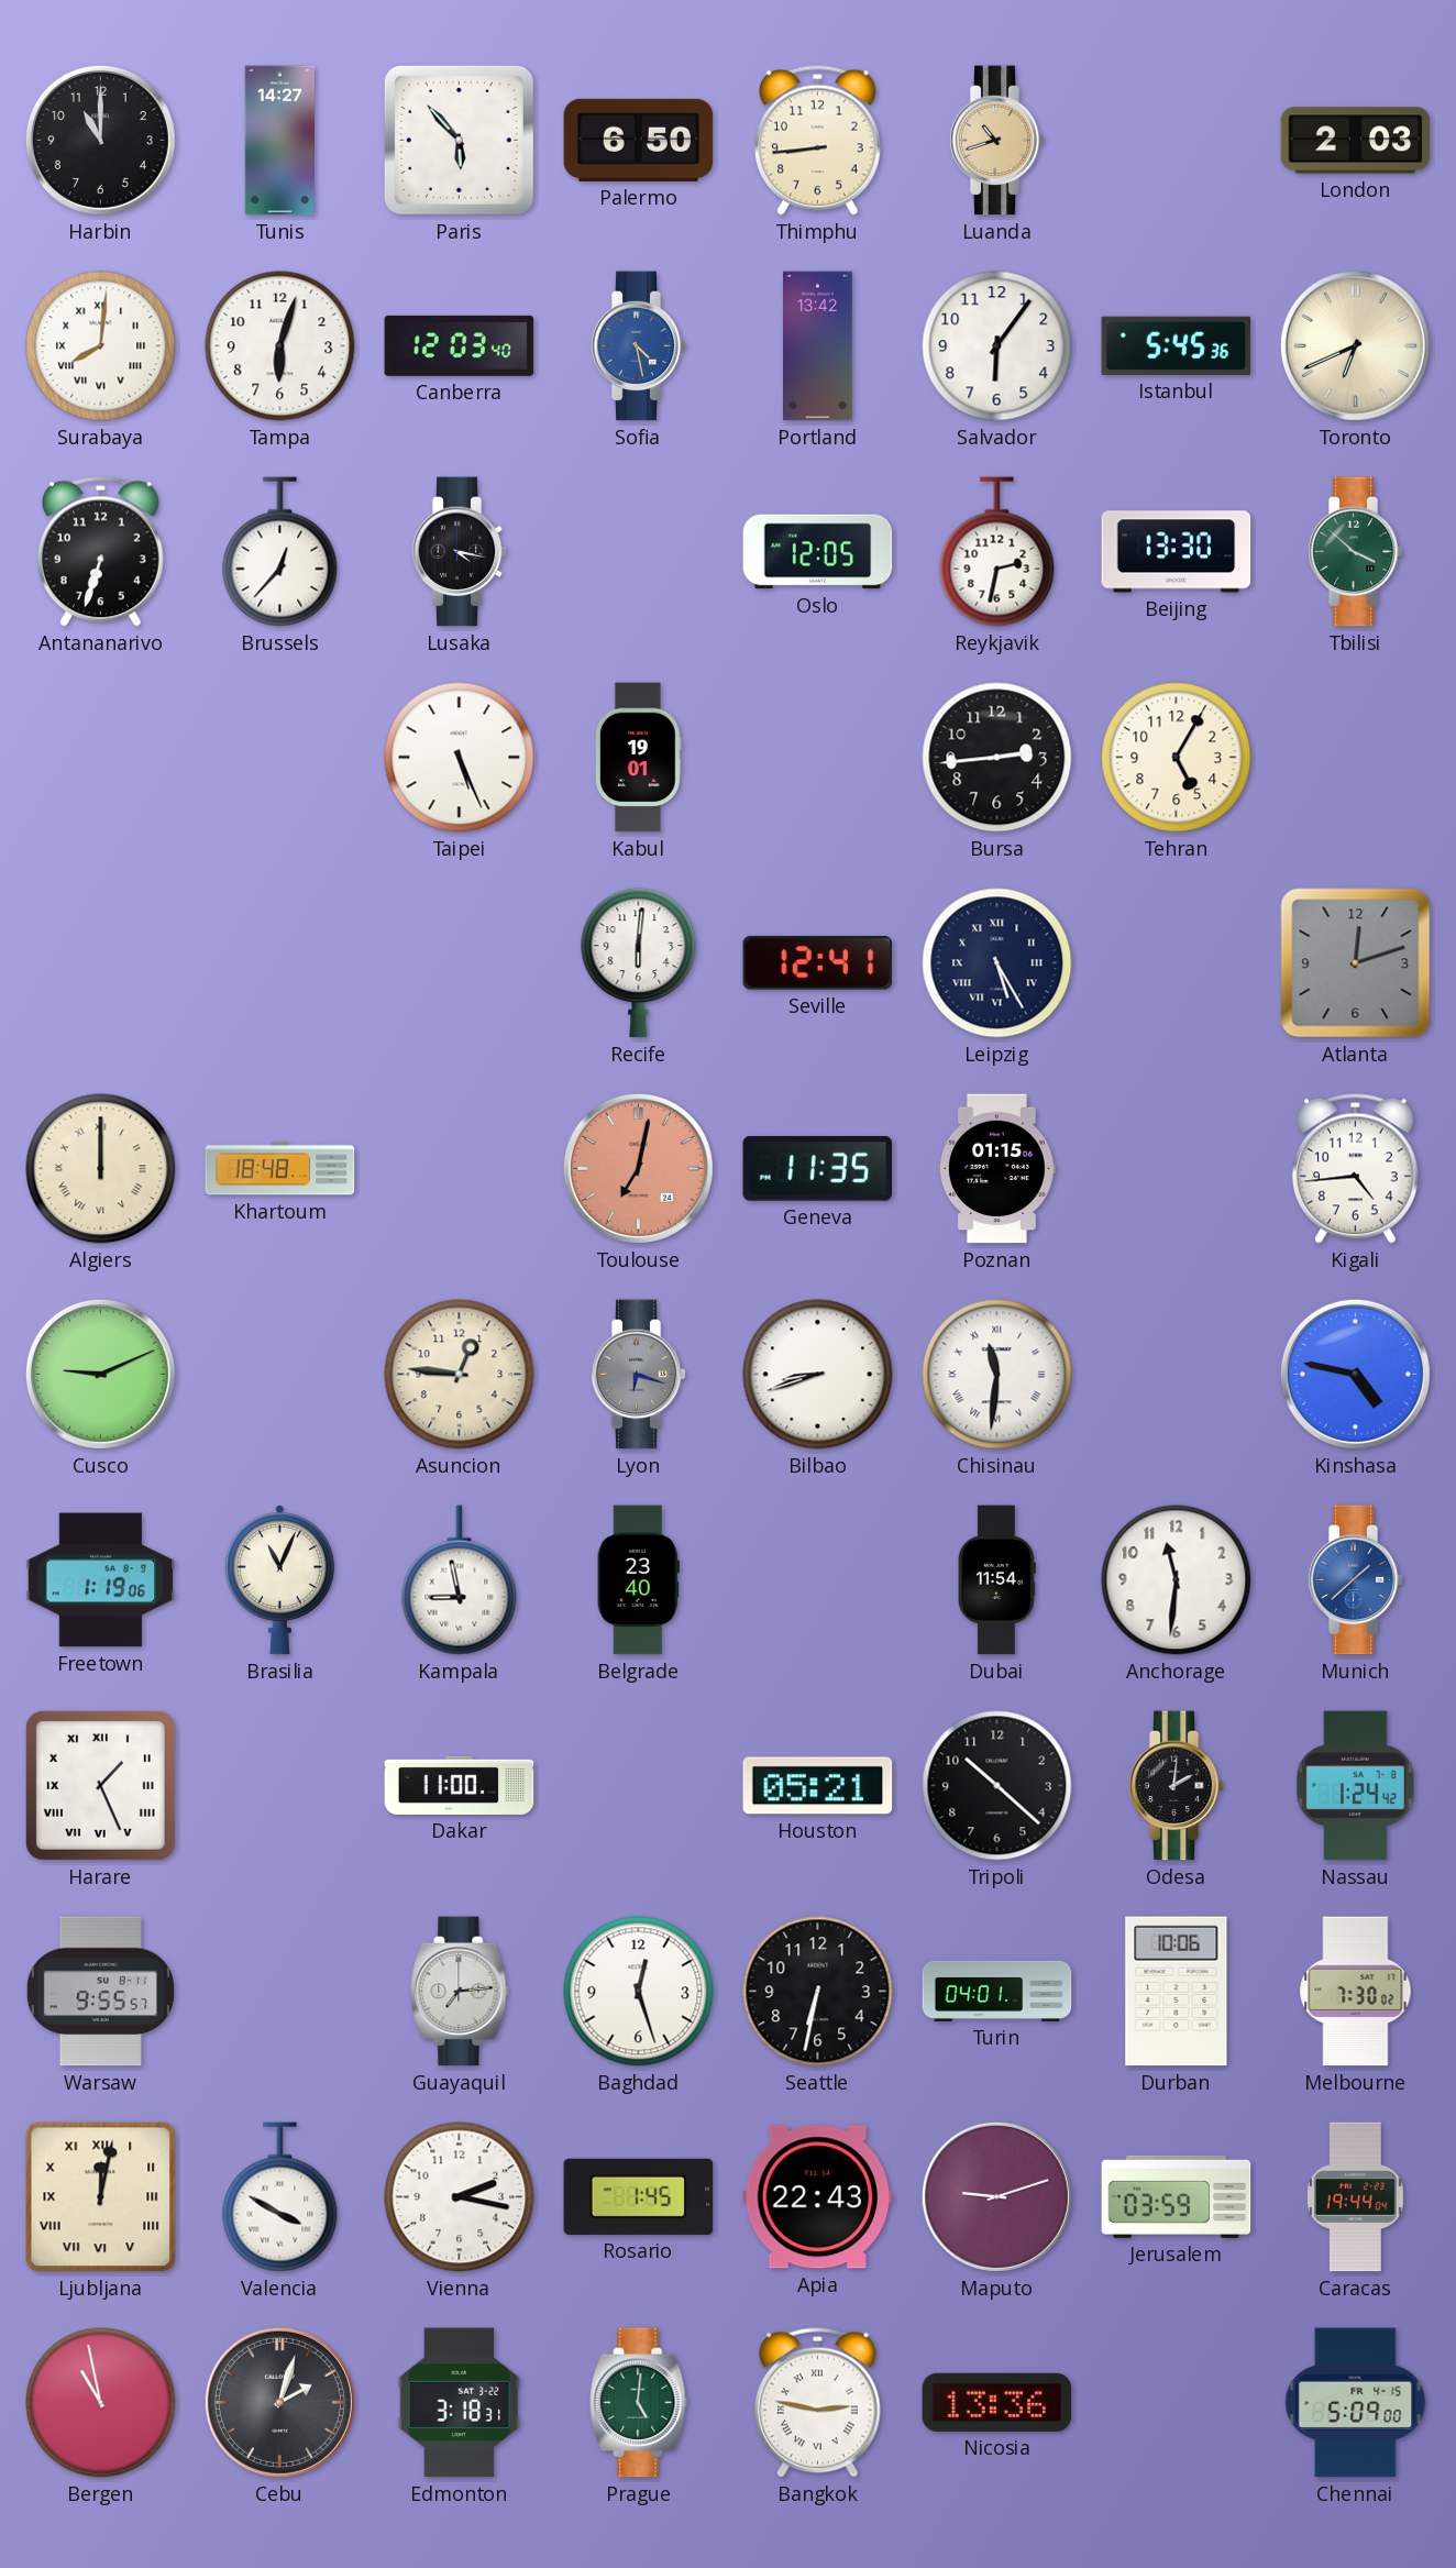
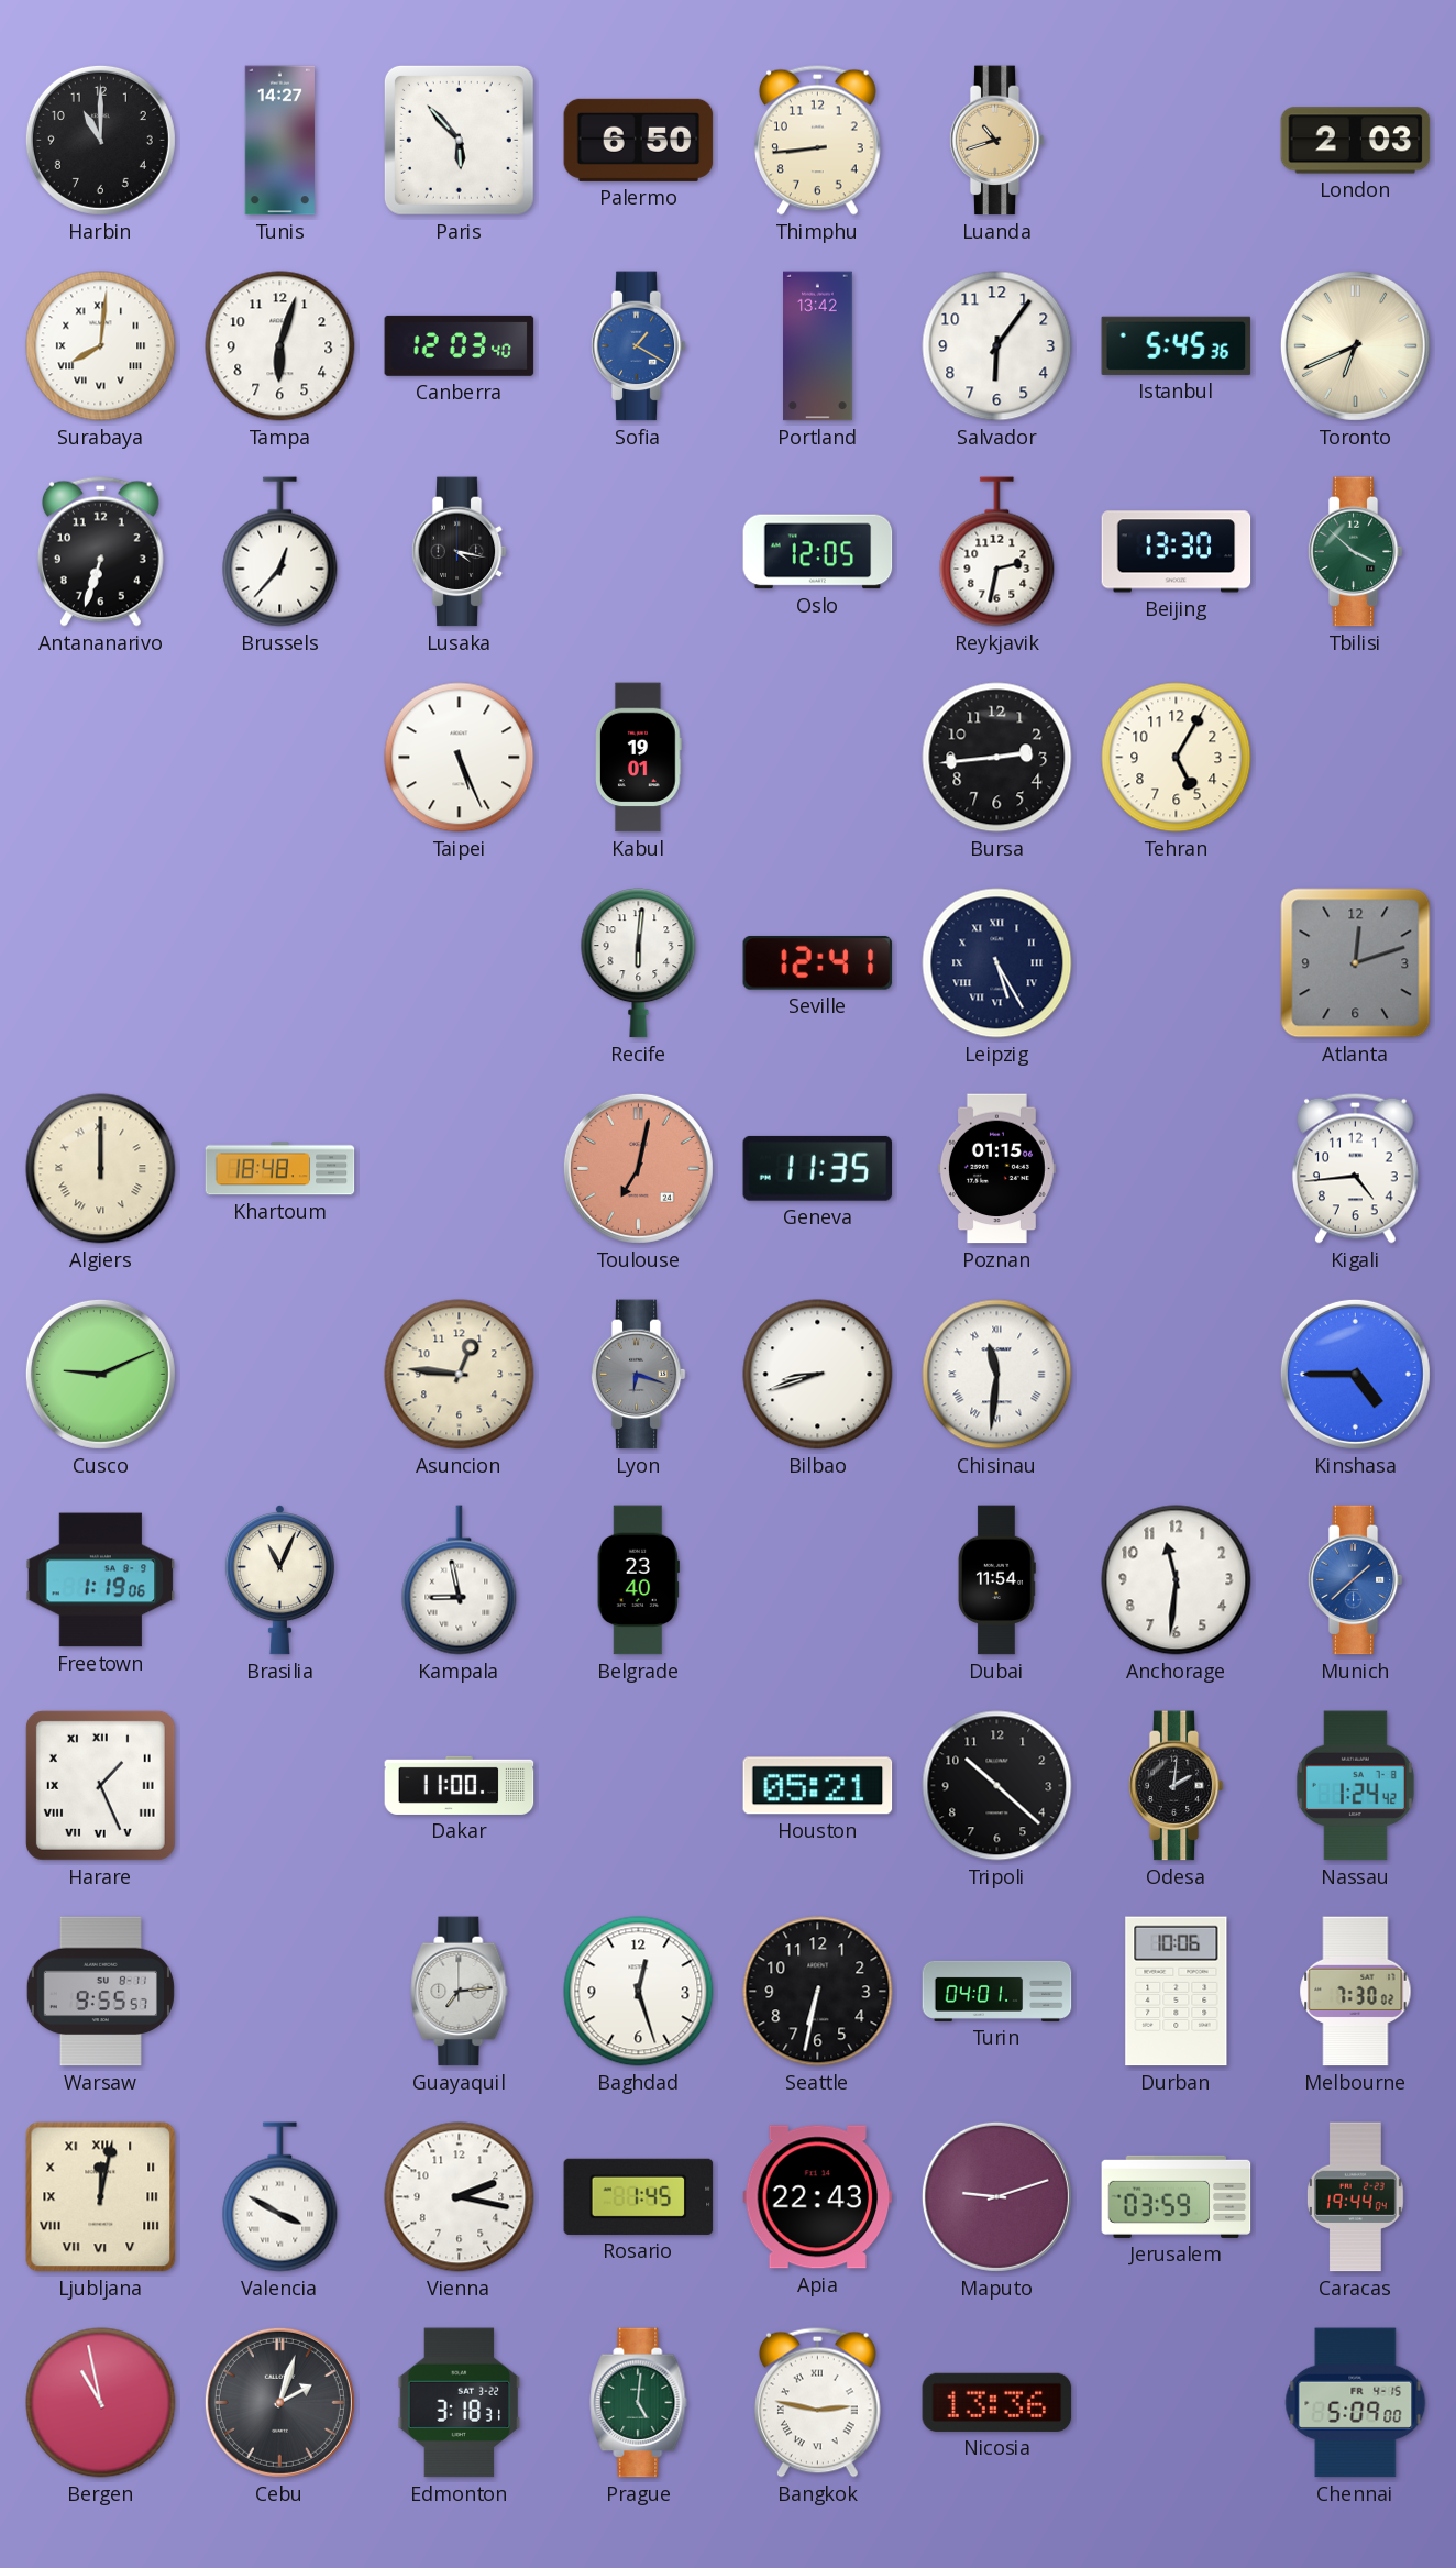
Sofia: 4:28 -> 1:20
Kinshasa: 4:47 -> 4:45
